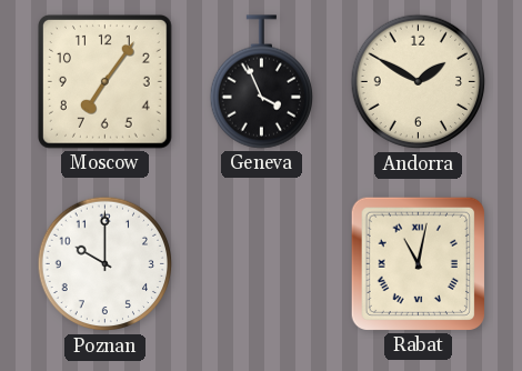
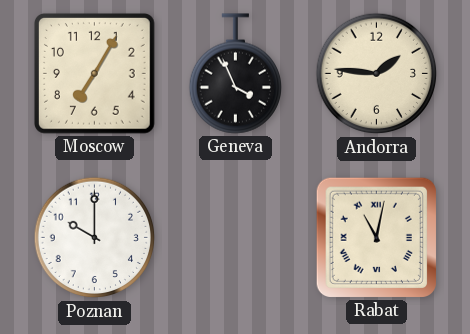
Moscow: 7:06 -> 7:05
Andorra: 1:50 -> 1:46
